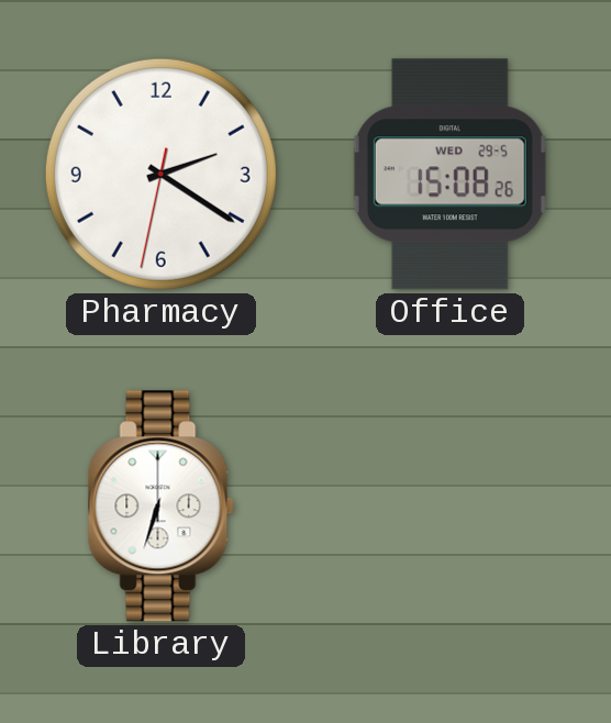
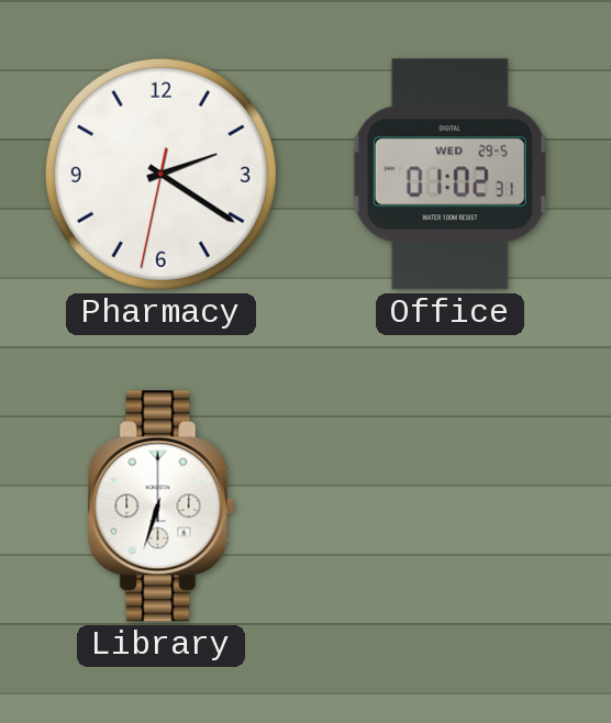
Office: 15:08 -> 01:02
